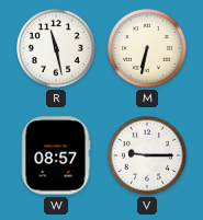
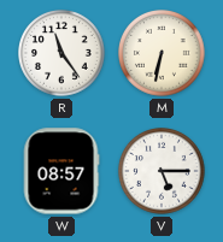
R: 11:28 -> 11:24
V: 9:15 -> 5:15
